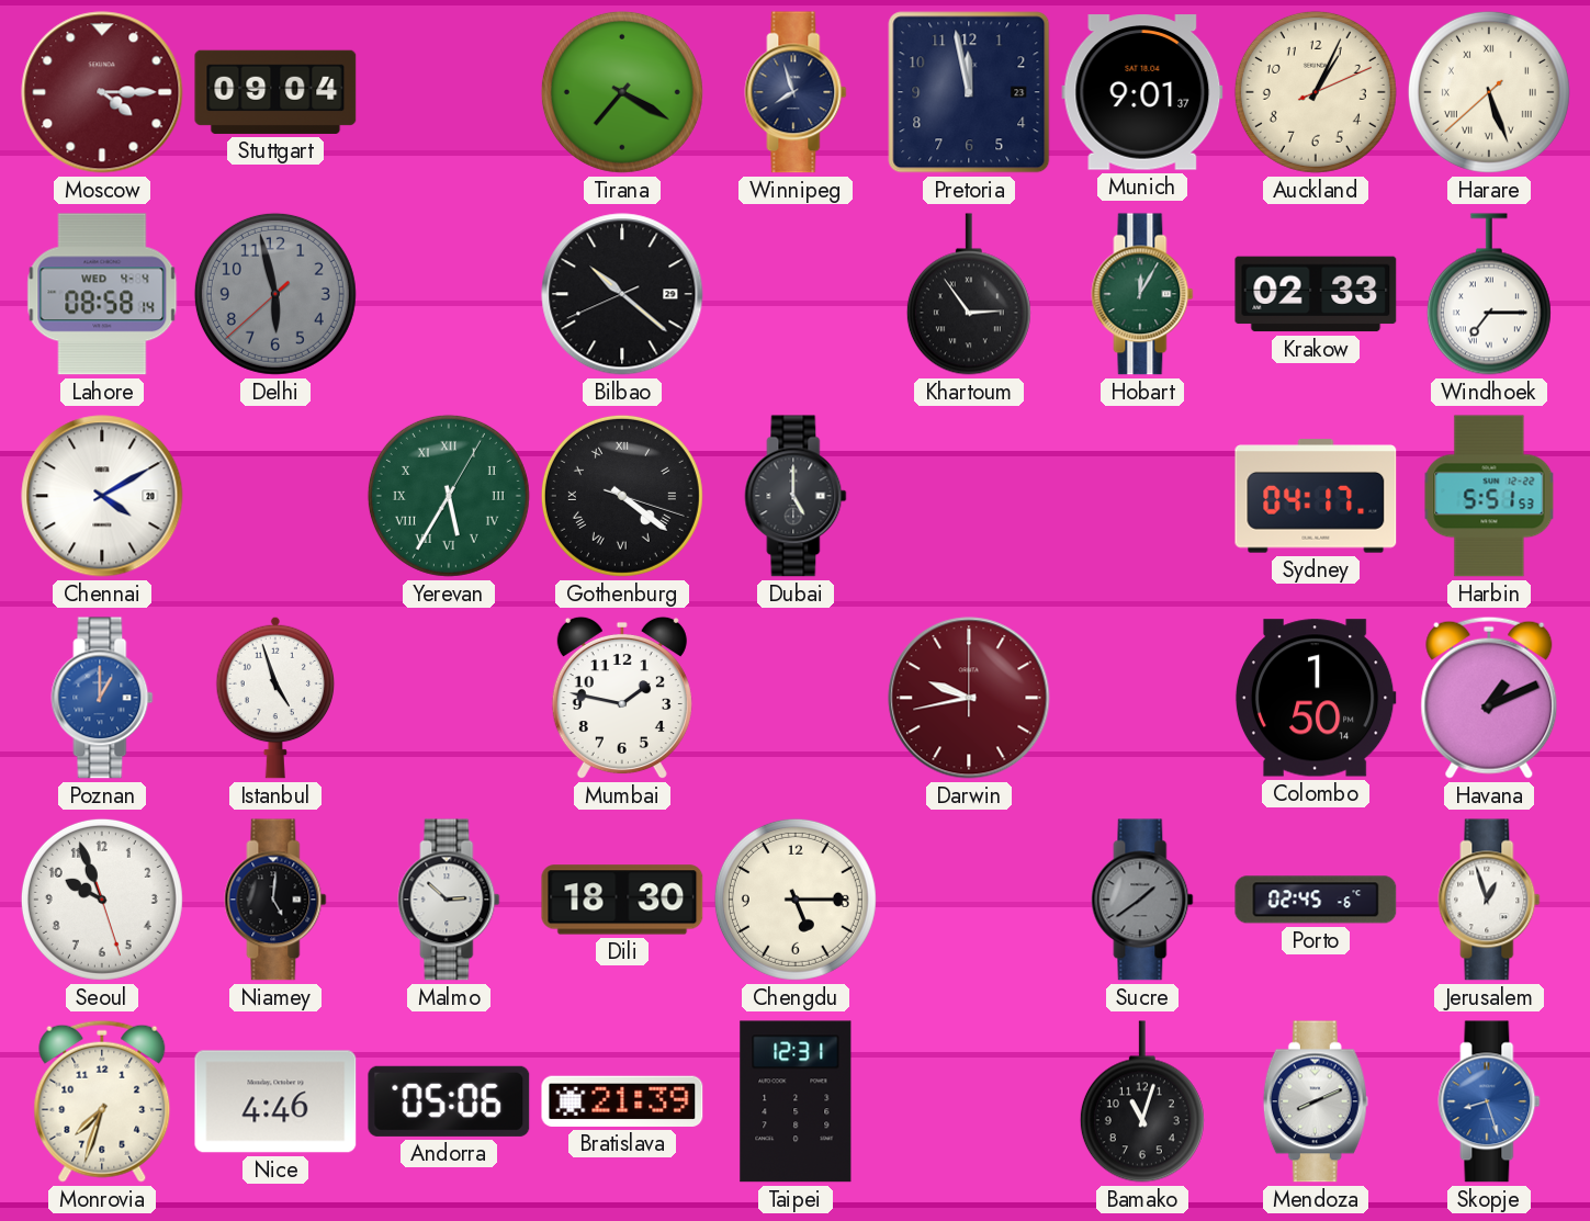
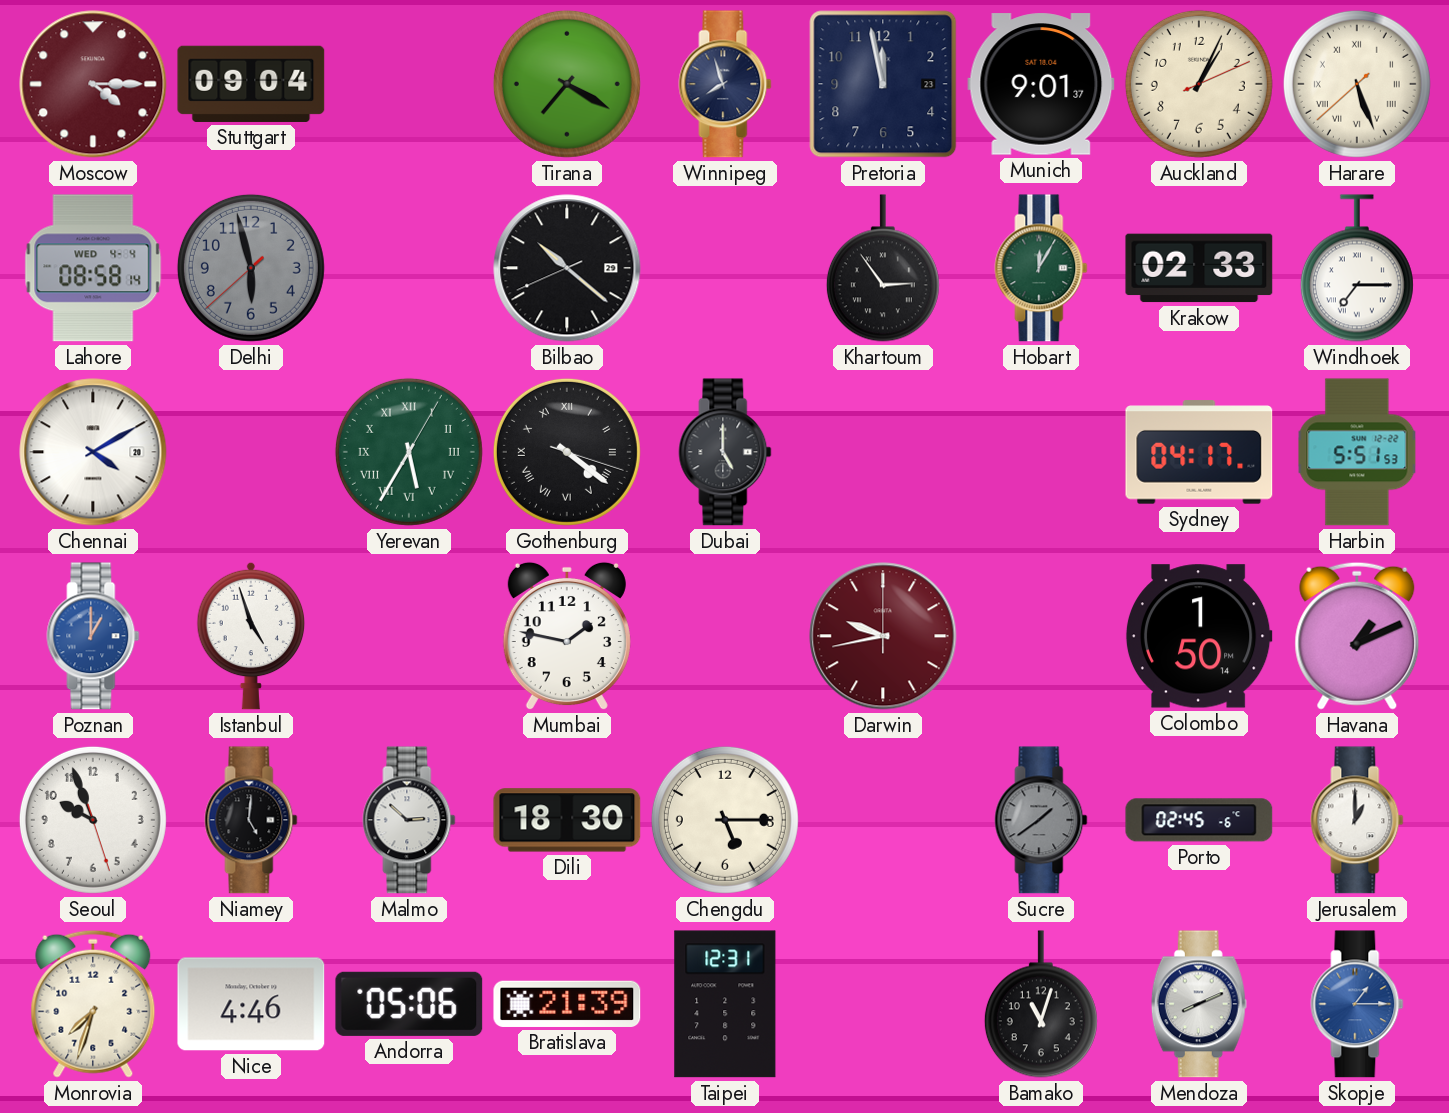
Jerusalem: 12:57 -> 1:00
Skopje: 8:27 -> 1:15
